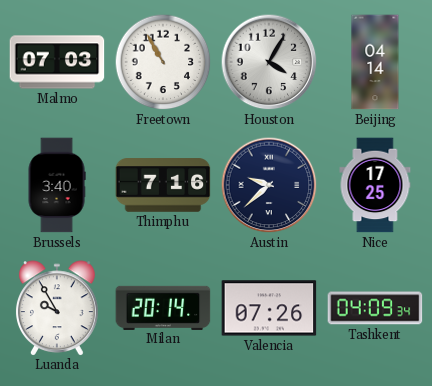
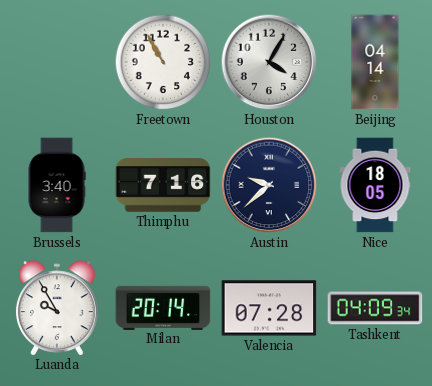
Malmo: 07:03 -> none
Nice: 17:25 -> 18:05
Valencia: 07:26 -> 07:28
